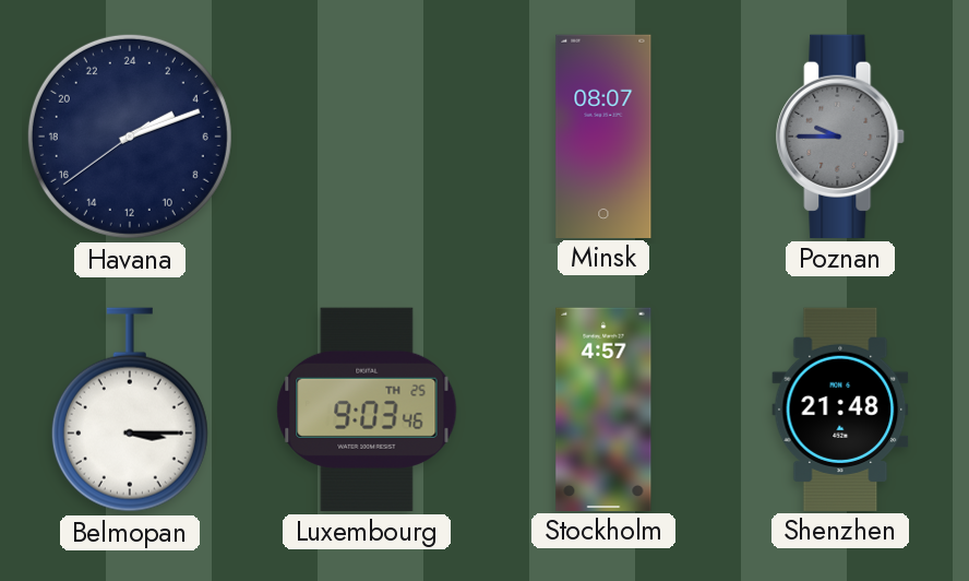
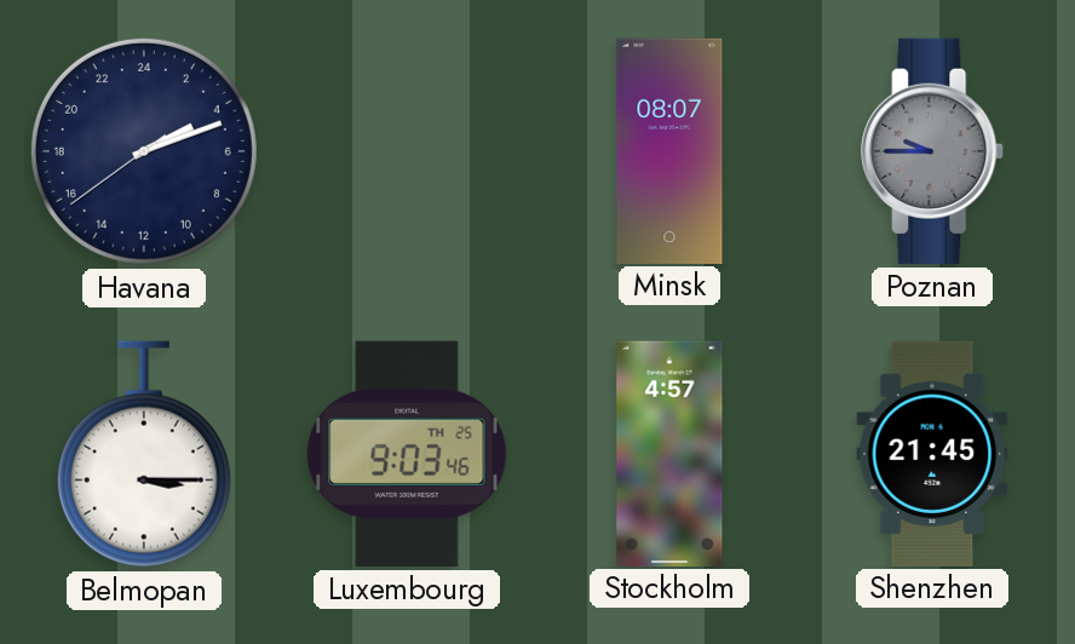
Shenzhen: 21:48 -> 21:45
